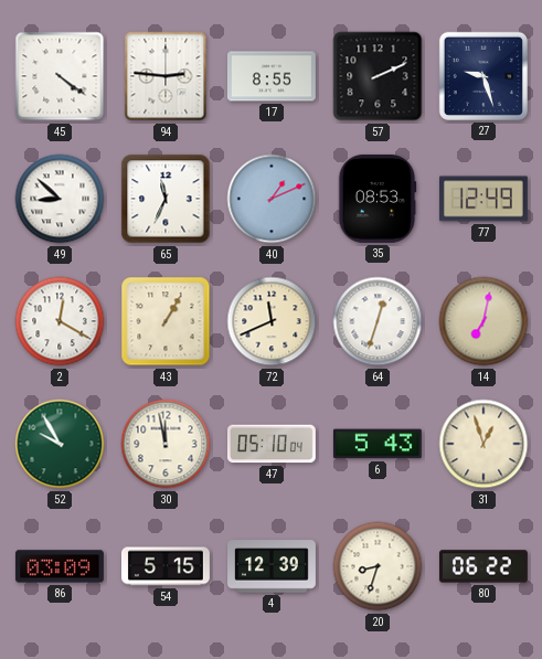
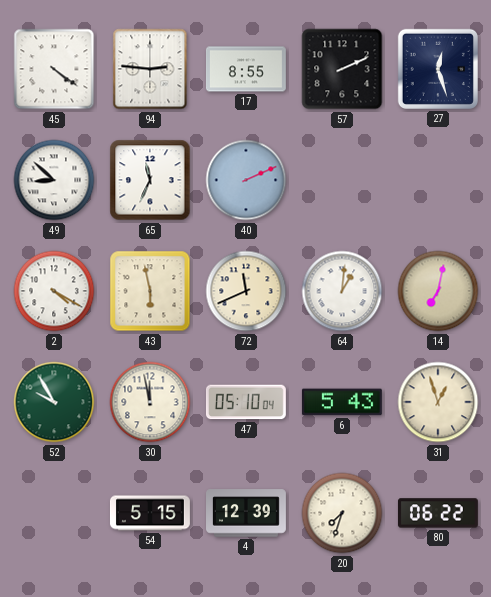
27: 9:27 -> 12:27
40: 1:11 -> 2:11
35: 08:53 -> none
77: 12:49 -> none
2: 12:20 -> 4:20
43: 1:05 -> 5:58
64: 12:33 -> 1:01
86: 03:09 -> none
20: 8:33 -> 7:33
